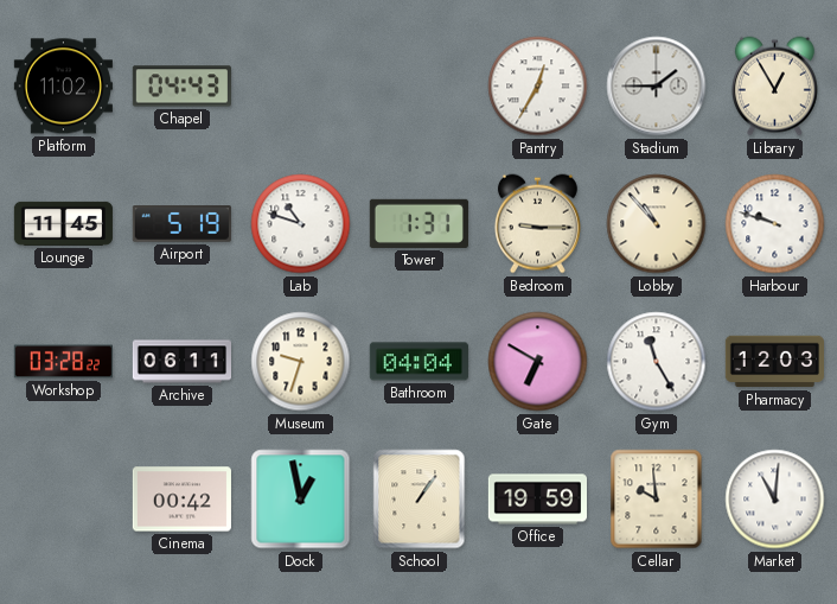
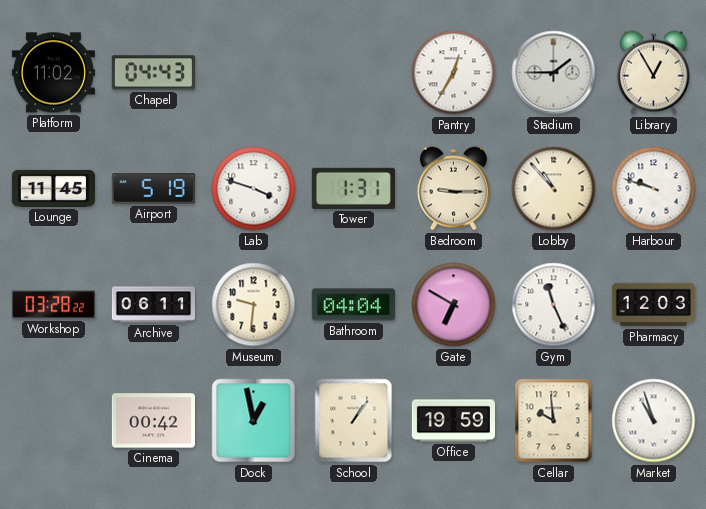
Lab: 10:48 -> 3:48
Museum: 9:33 -> 9:31
Gym: 11:25 -> 11:26
Market: 11:01 -> 10:57
